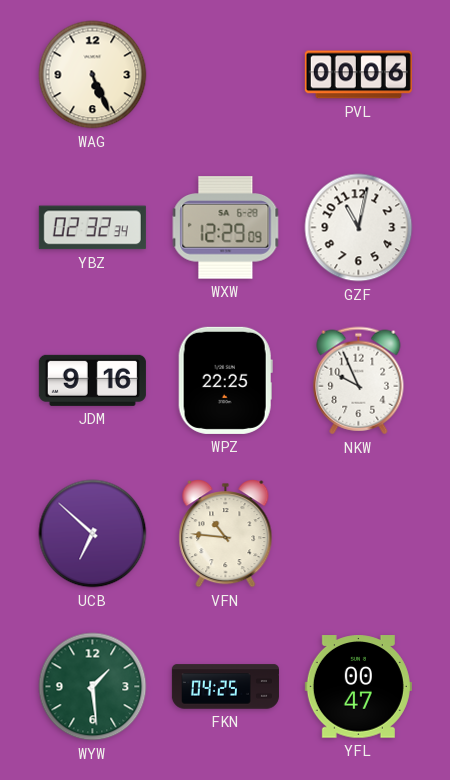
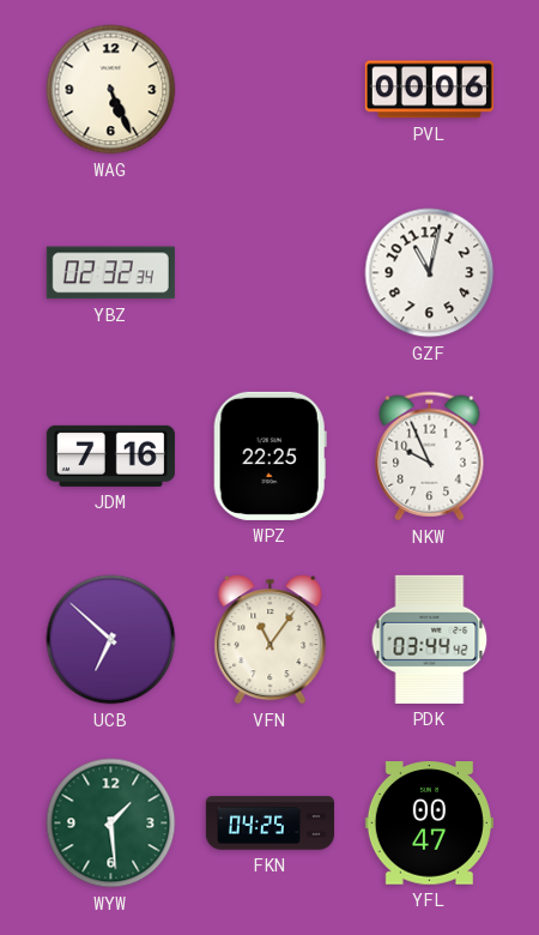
WXW: 12:29 -> none
JDM: 9:16 -> 7:16
VFN: 10:46 -> 11:06
PDK: none -> 03:44
